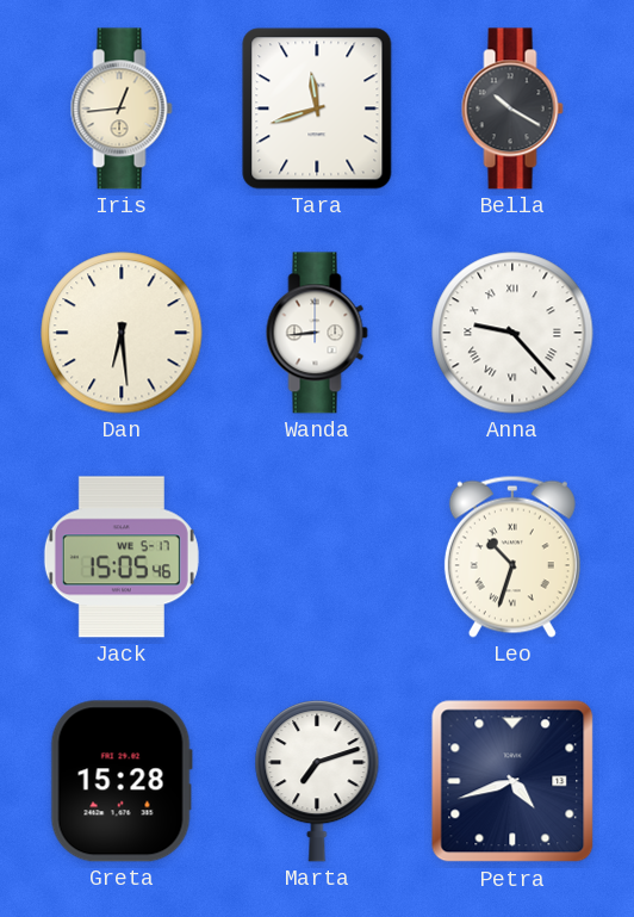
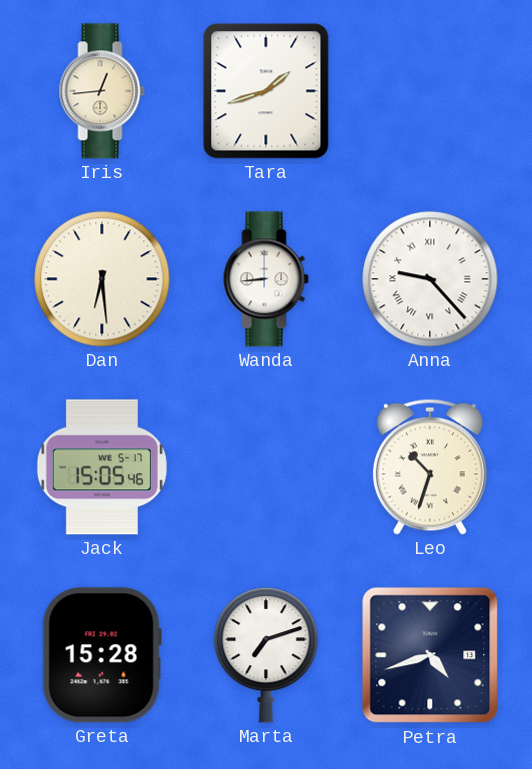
Tara: 11:42 -> 1:42
Bella: 10:20 -> none
